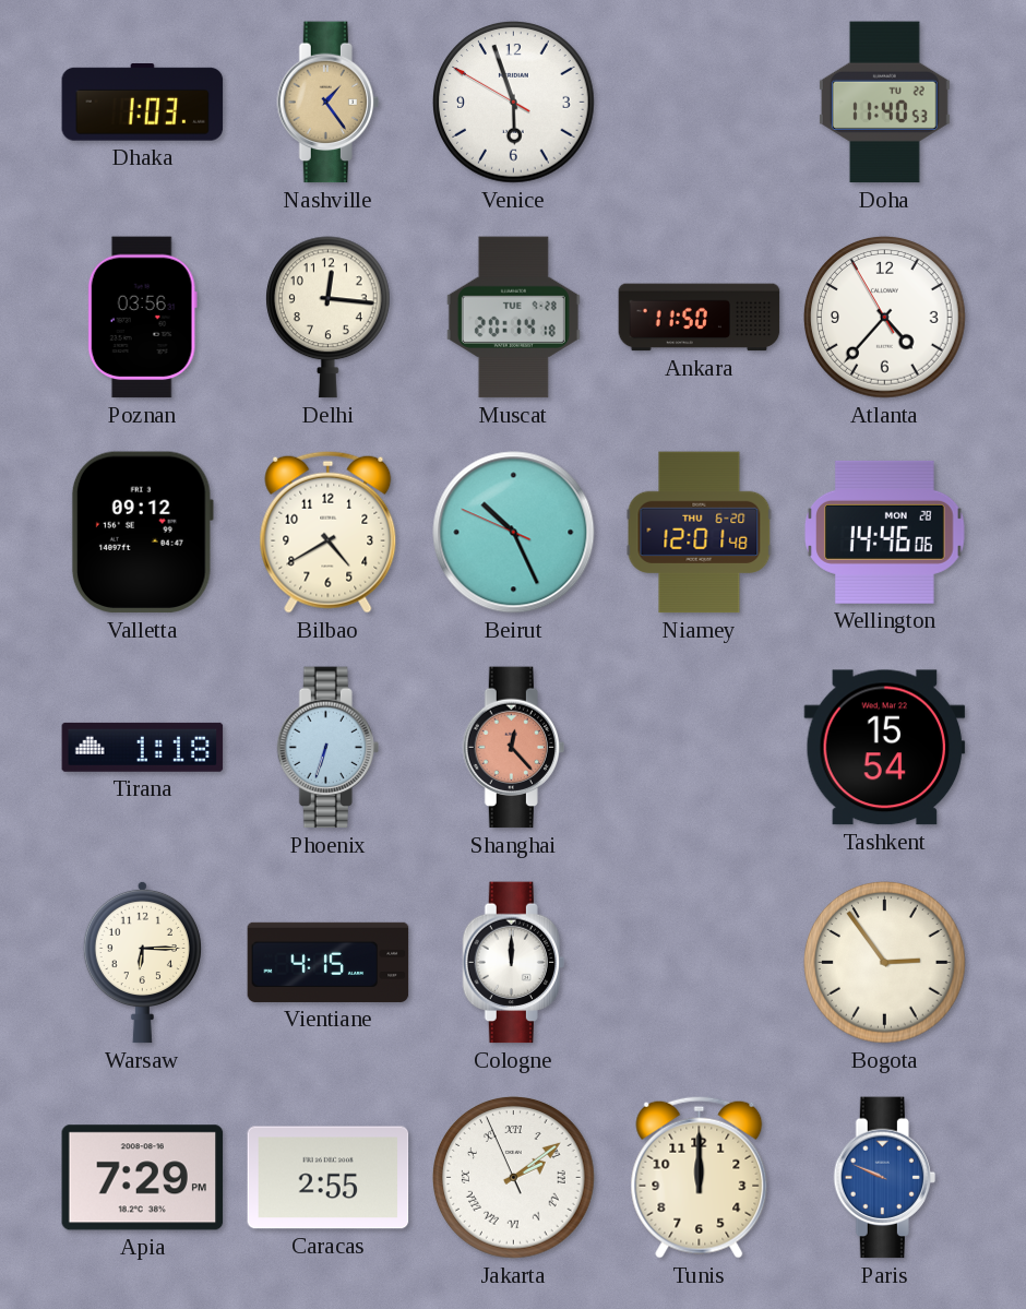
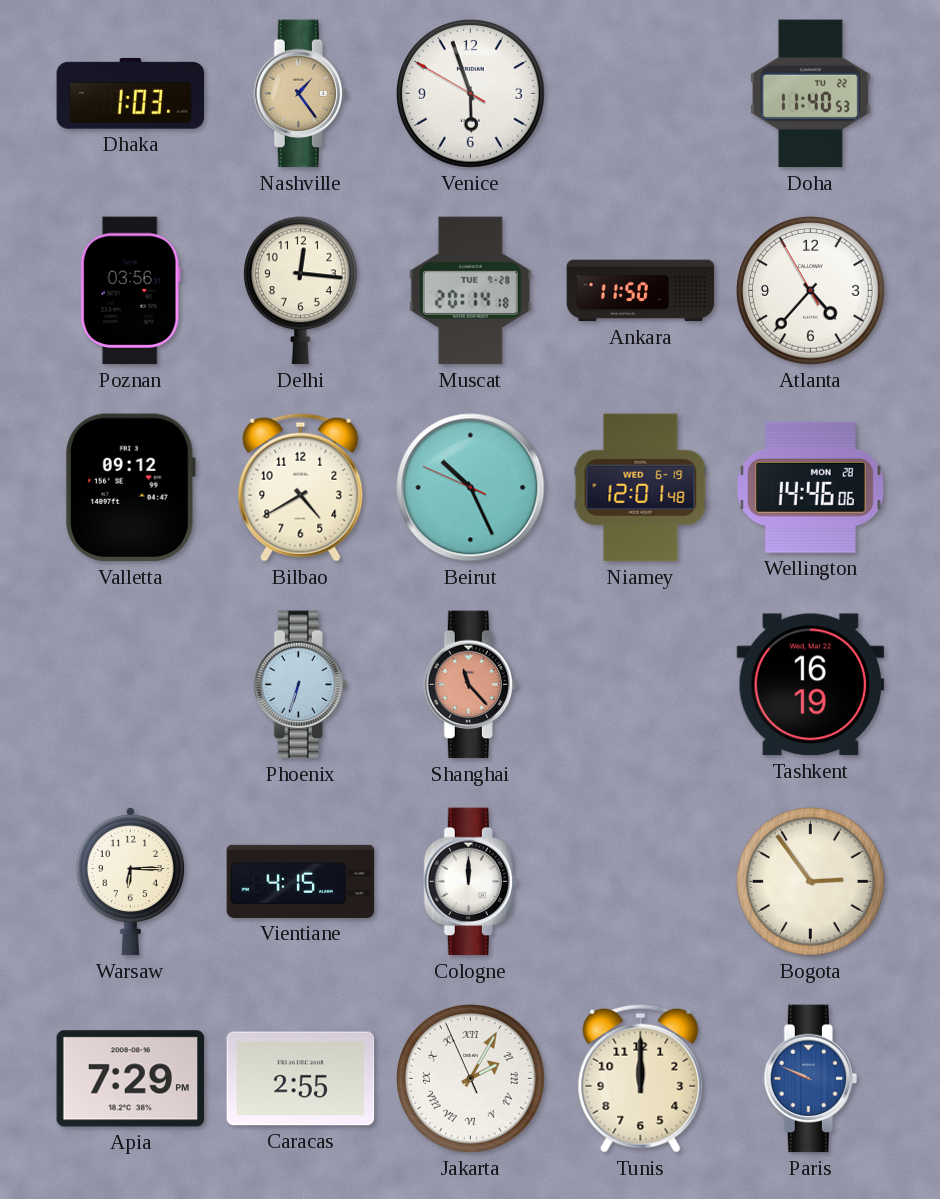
Niamey date: THU 6-20 -> WED 6-19
Tirana: 1:18 -> none
Shanghai: 12:23 -> 11:23
Tashkent: 15:54 -> 16:19
Jakarta: 2:08 -> 2:04
